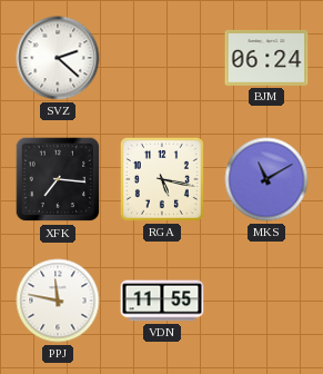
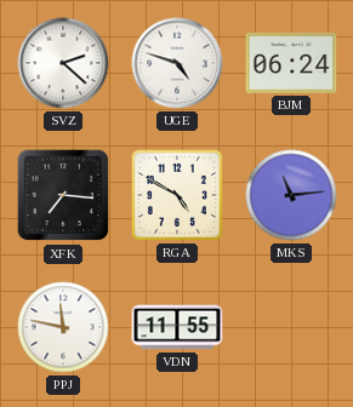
UGE: none -> 4:48
RGA: 5:17 -> 4:50
MKS: 11:10 -> 11:14
